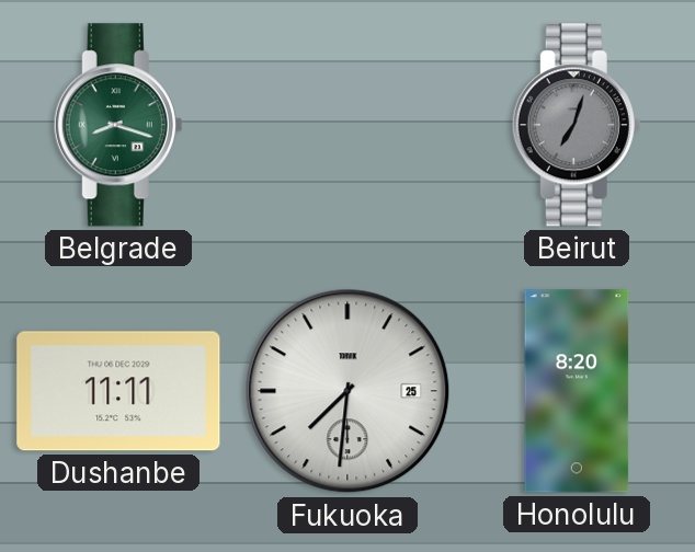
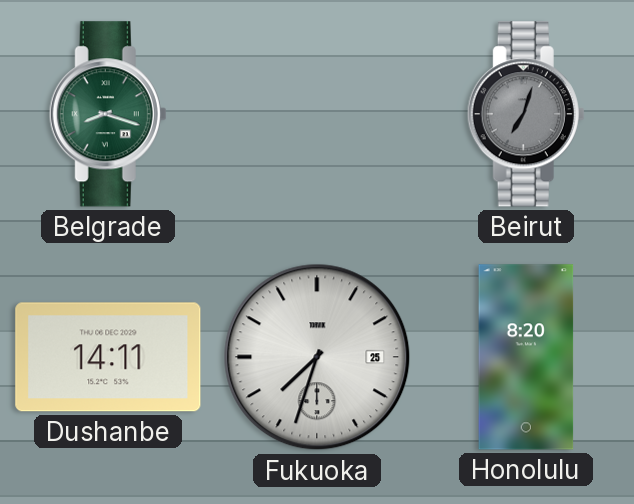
Dushanbe: 11:11 -> 14:11
Fukuoka: 7:31 -> 7:33
